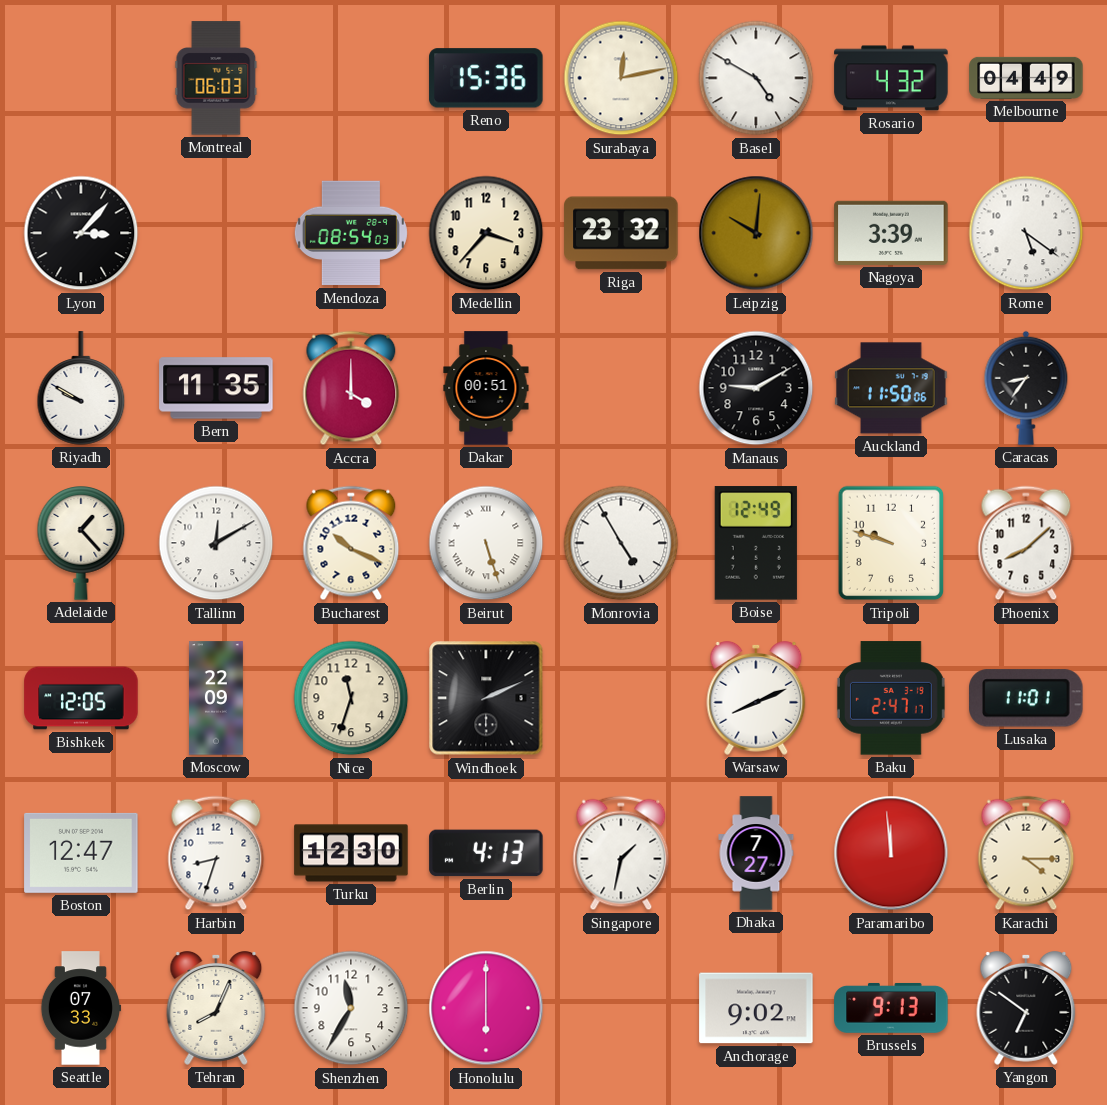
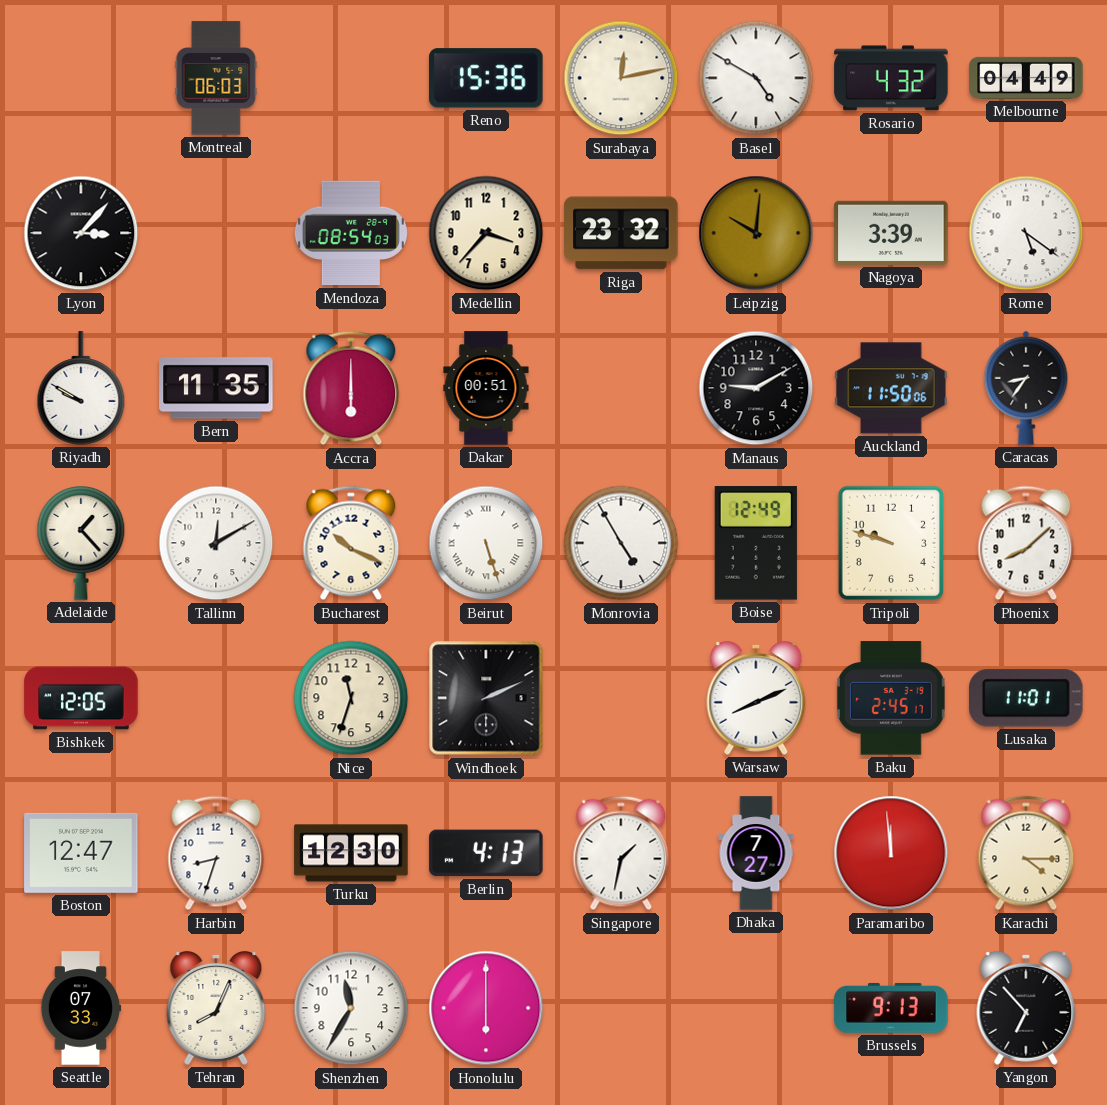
Accra: 4:00 -> 6:00
Moscow: 22:09 -> none
Baku: 2:47 -> 2:45
Anchorage: 9:02 -> none
Yangon: 6:51 -> 6:53
